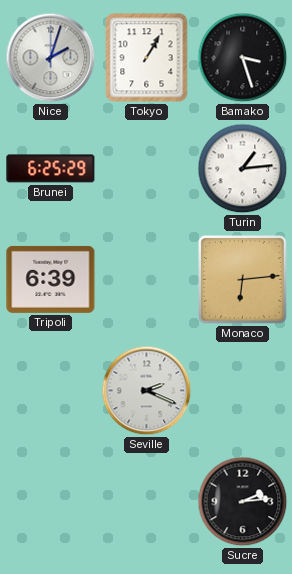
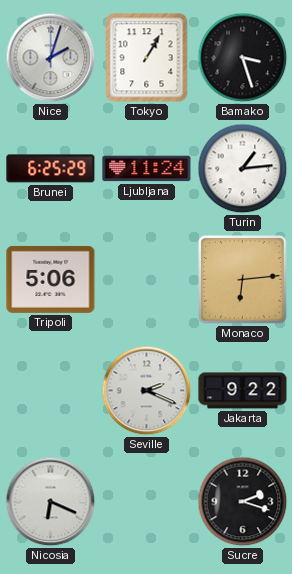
Ljubljana: none -> 11:24
Tripoli: 6:39 -> 5:06
Jakarta: none -> 9:22
Nicosia: none -> 6:19
Sucre: 2:14 -> 2:18
